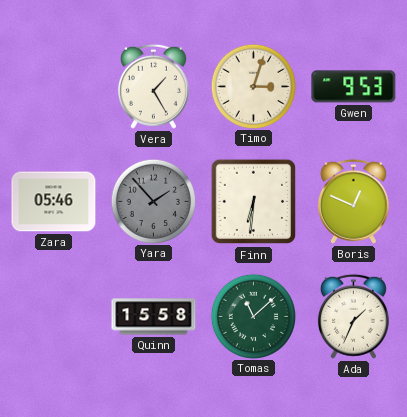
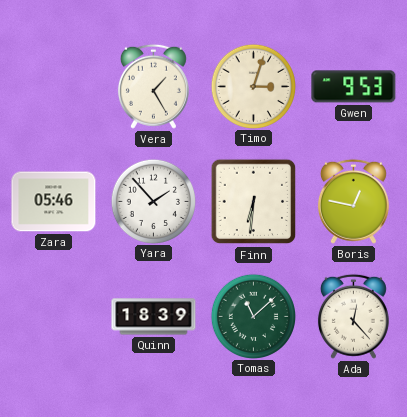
Yara dial: grey -> white
Boris: 12:49 -> 12:47
Quinn: 15:58 -> 18:39
Ada: 1:34 -> 12:23
